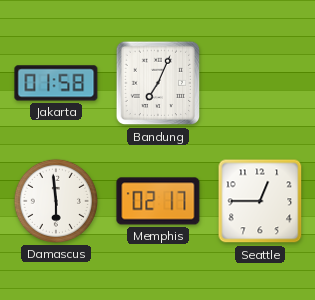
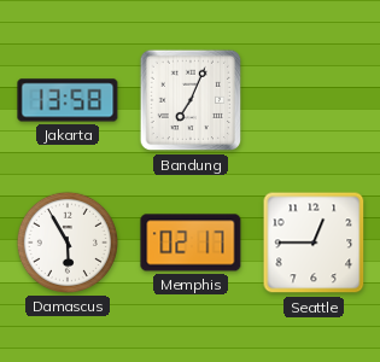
Jakarta: 01:58 -> 13:58
Damascus: 5:59 -> 5:55
